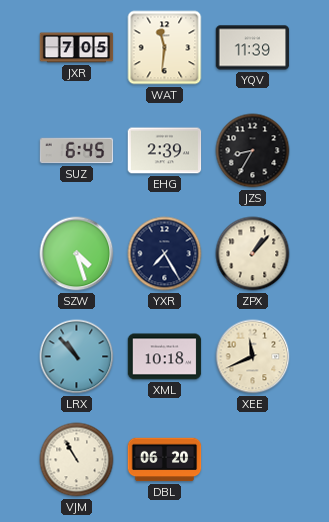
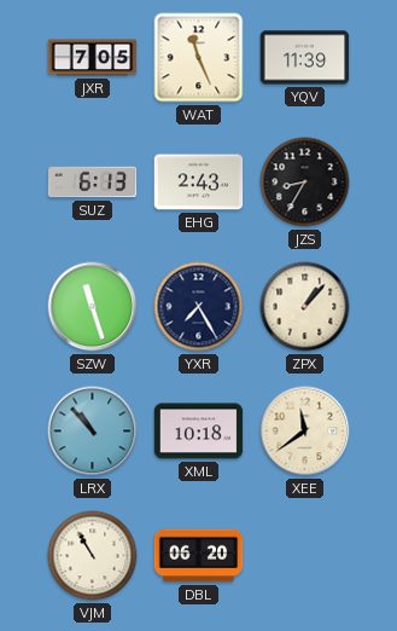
WAT: 11:31 -> 11:26
SUZ: 6:45 -> 6:13
EHG: 2:39 -> 2:43
SZW: 4:27 -> 11:27
XEE: 11:41 -> 11:39
